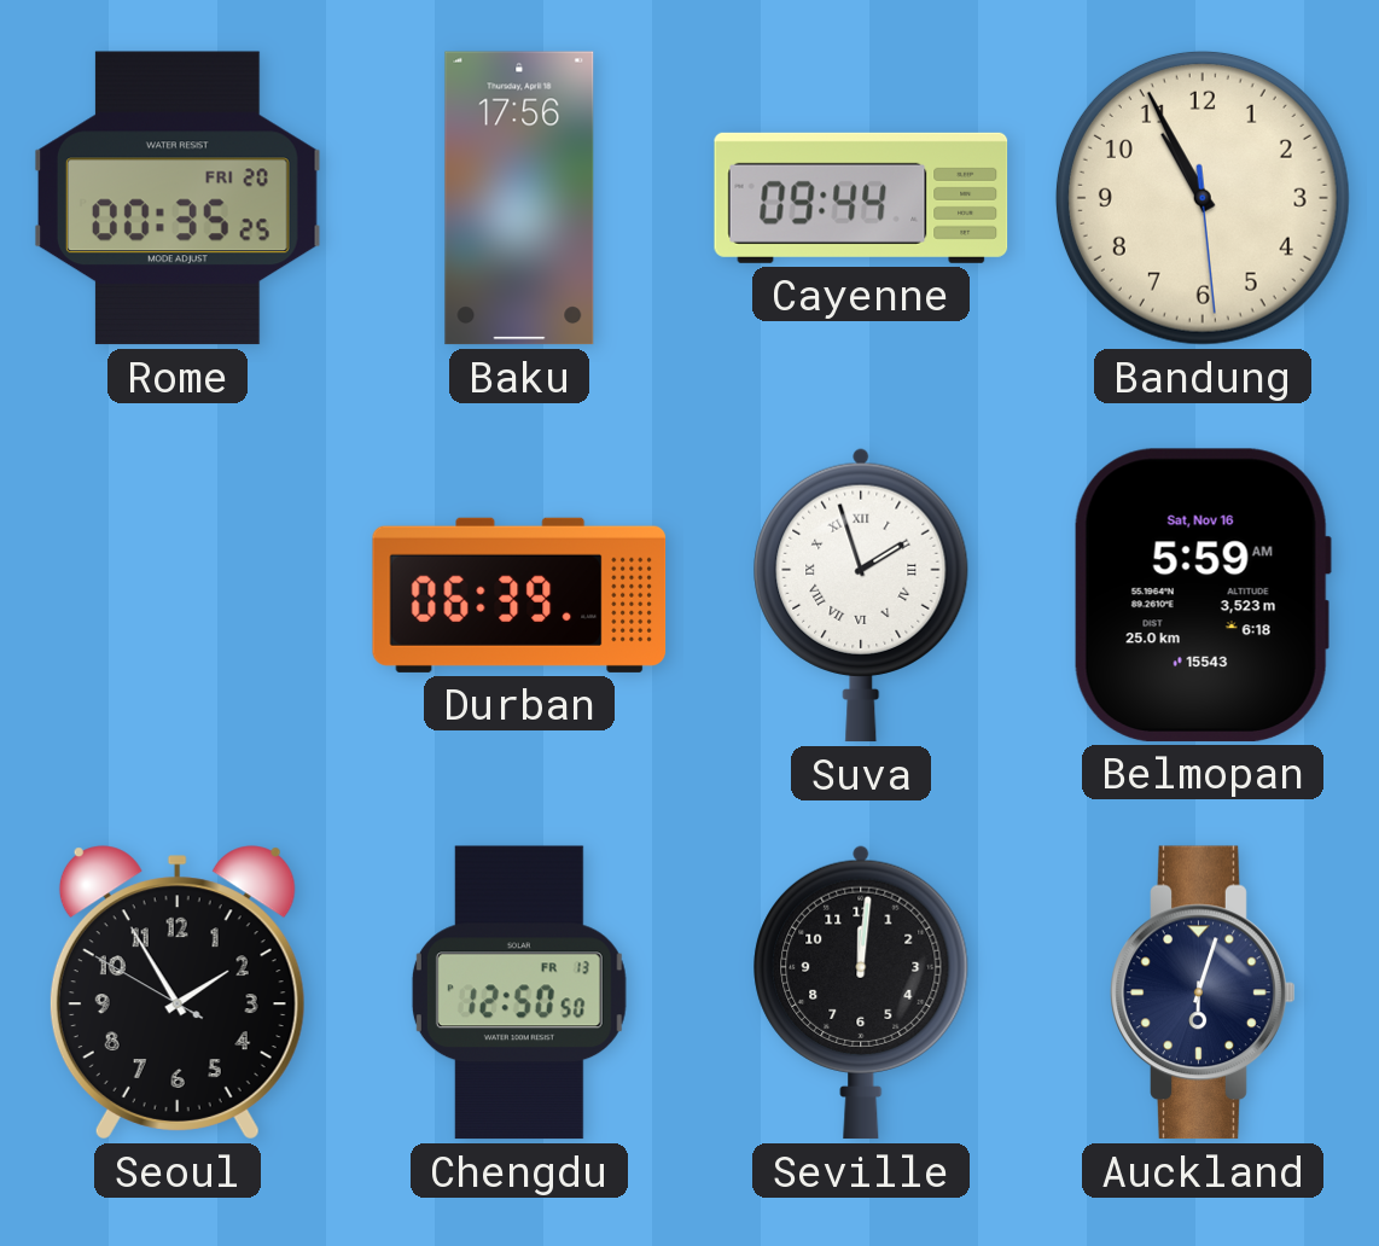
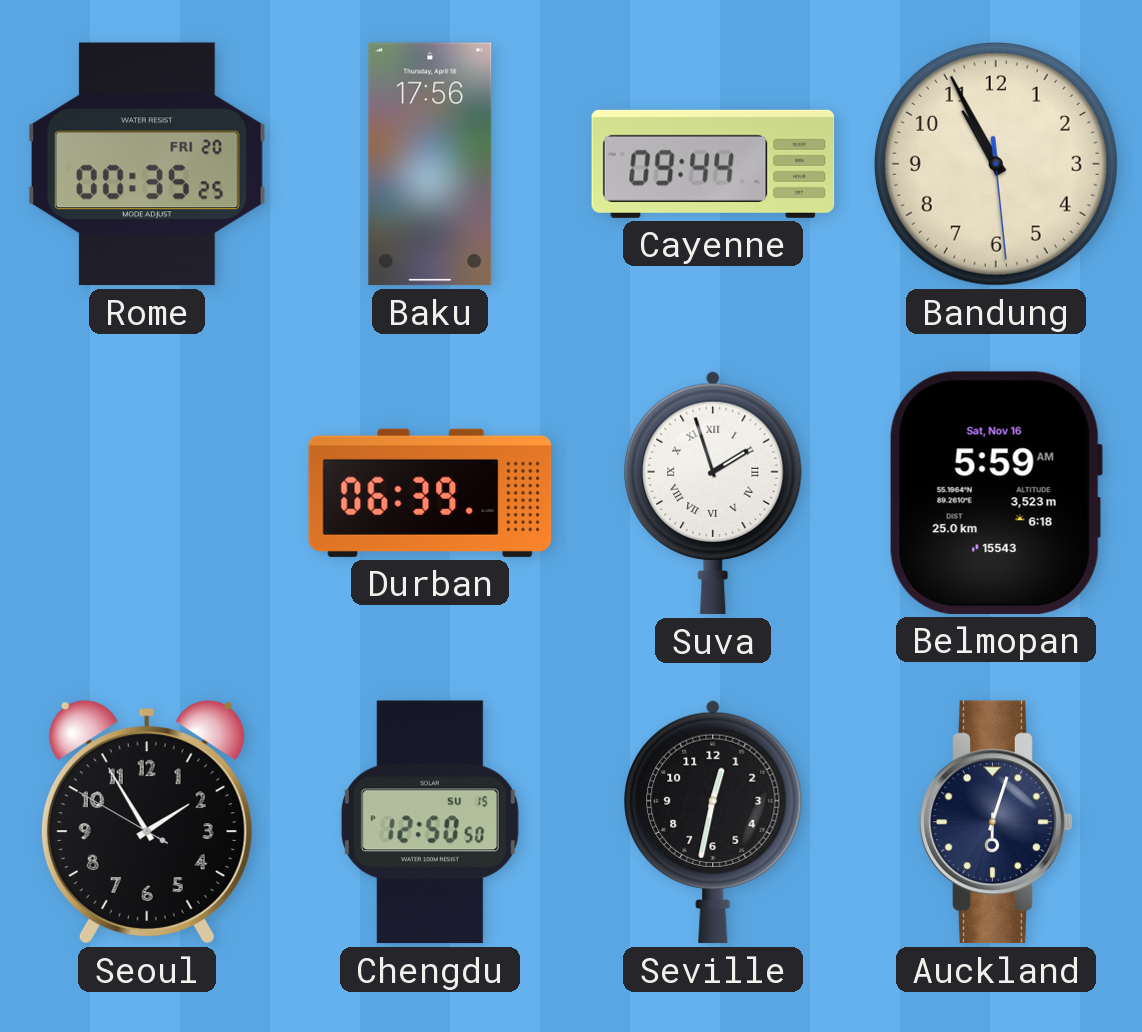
Chengdu date: FR 13 -> SU 15
Seville: 12:01 -> 12:32
